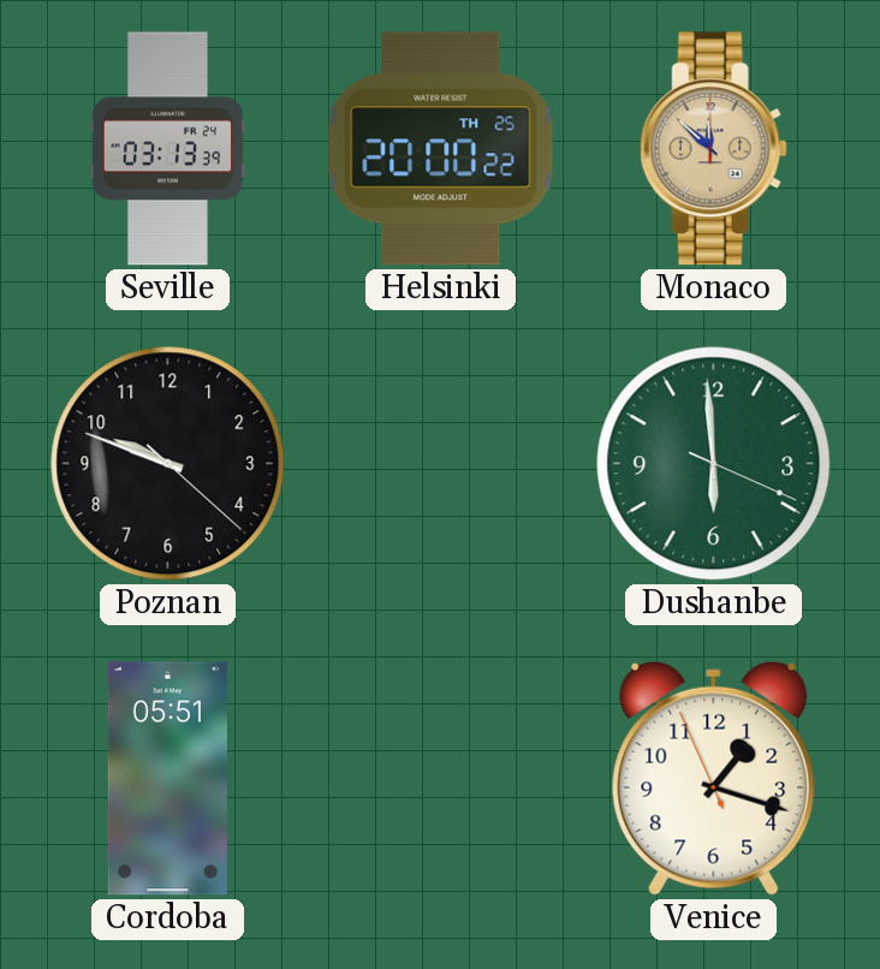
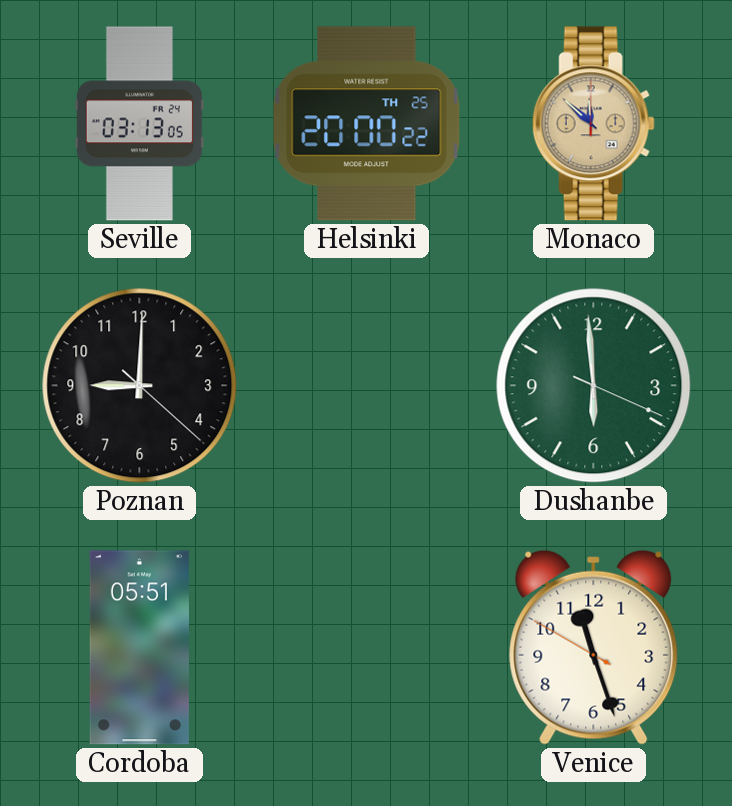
Seville: 03:13:39 -> 03:13:05
Poznan: 9:48 -> 9:00
Venice: 1:17 -> 11:26
